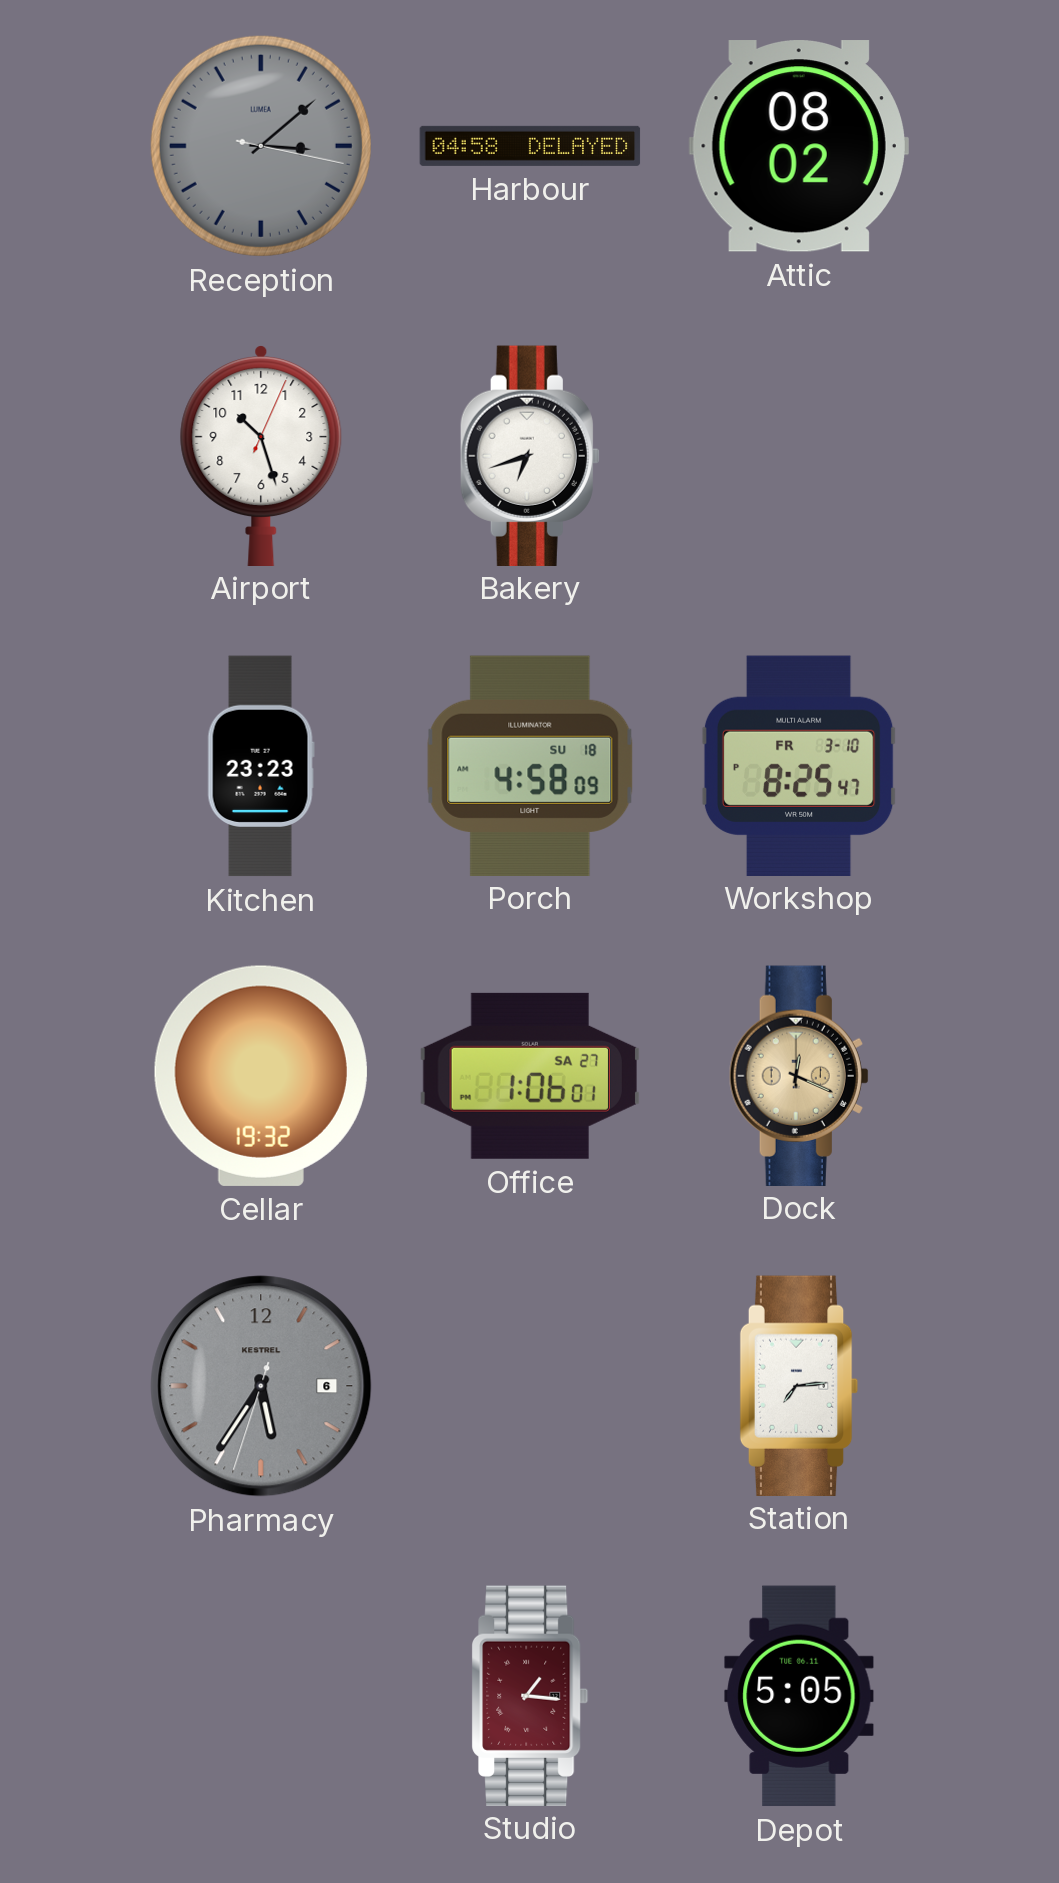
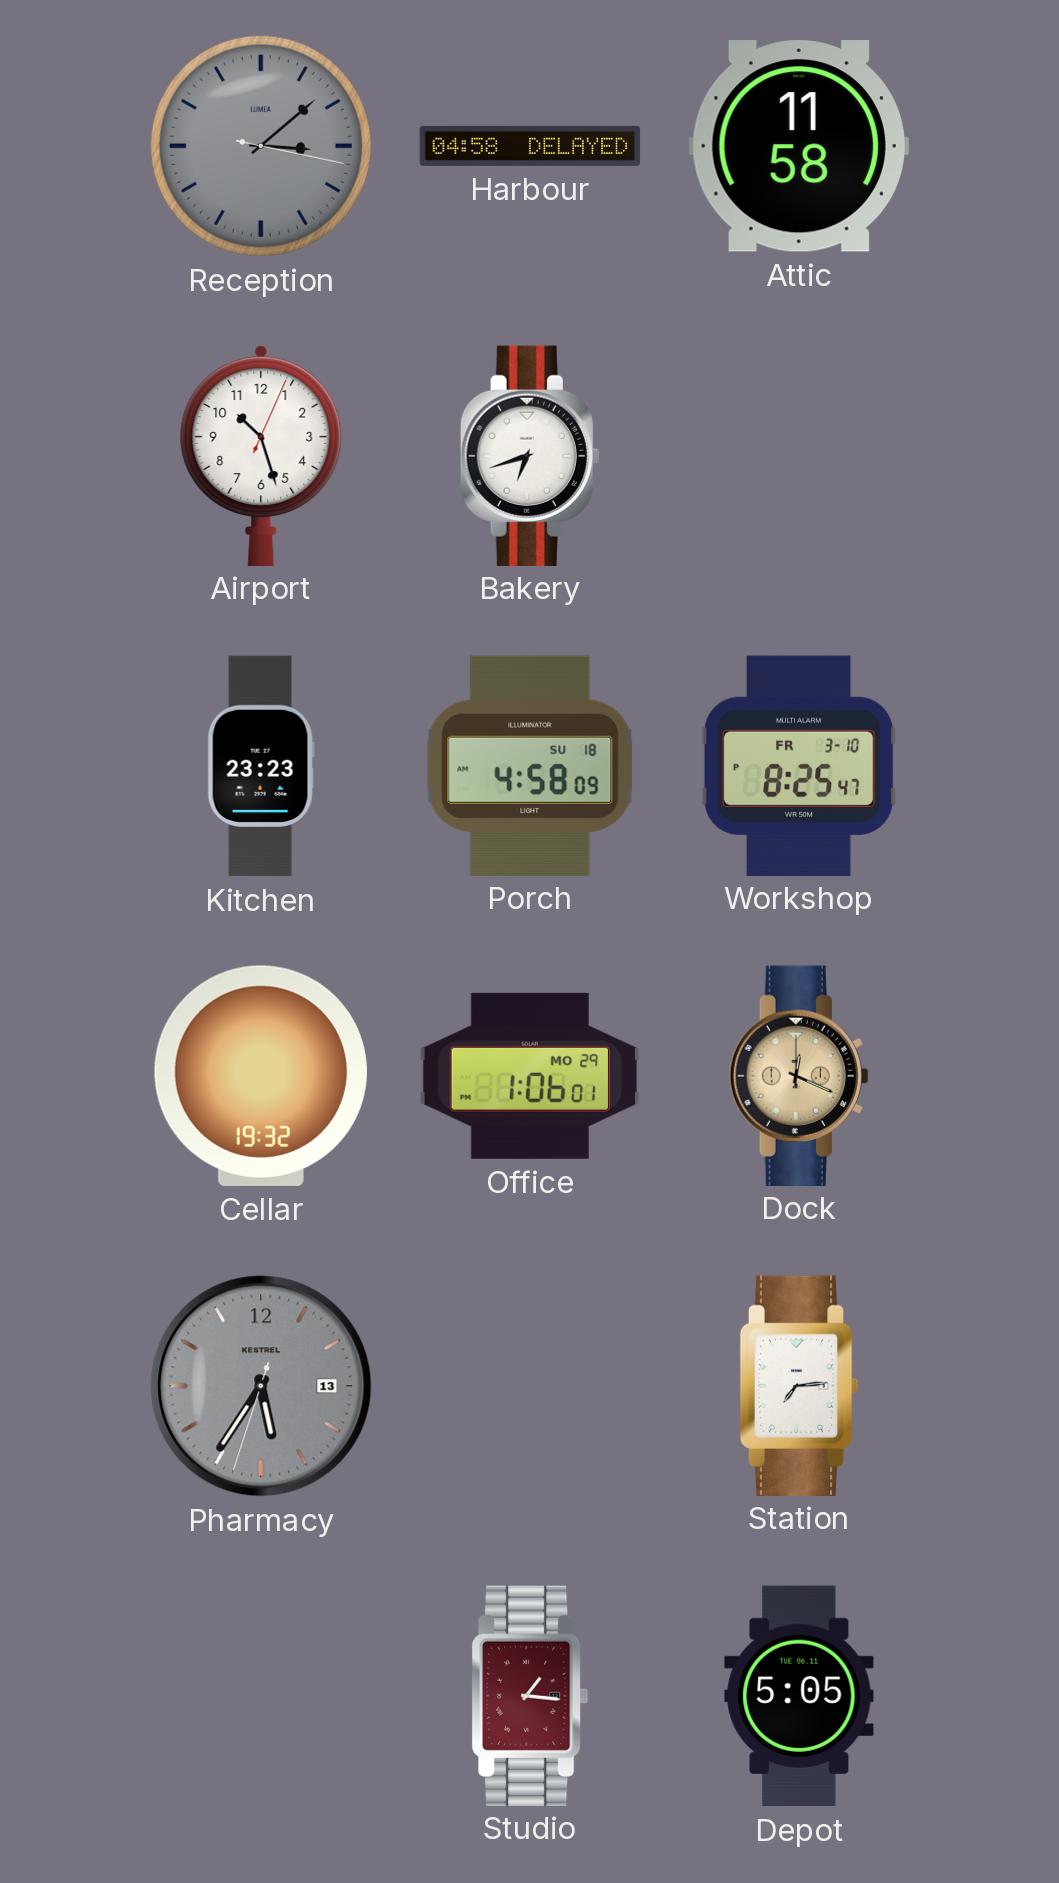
Attic: 08:02 -> 11:58
Office date: SA 27 -> MO 29
Pharmacy date: 6 -> 13
